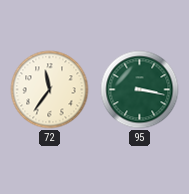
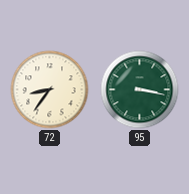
72: 11:36 -> 8:36
